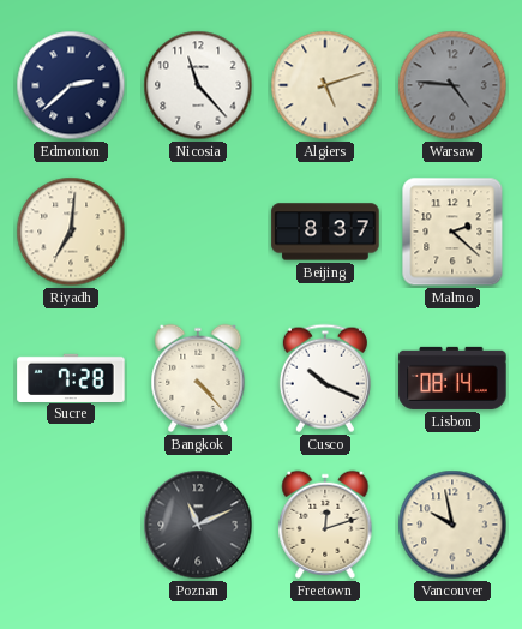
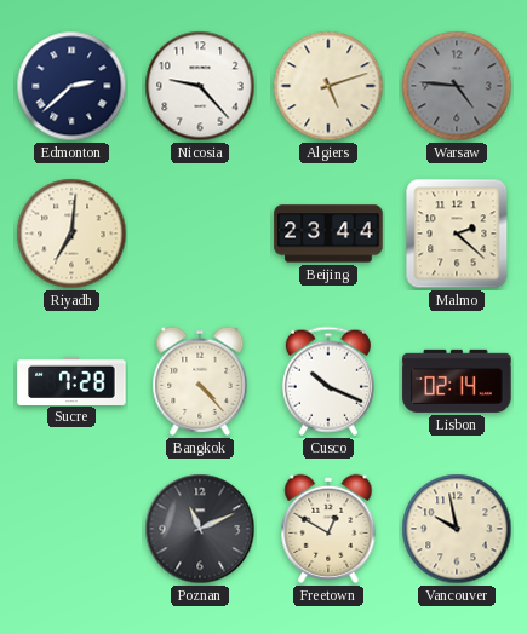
Nicosia: 11:23 -> 9:23
Beijing: 8:37 -> 23:44
Lisbon: 08:14 -> 02:14
Freetown: 12:12 -> 12:50
